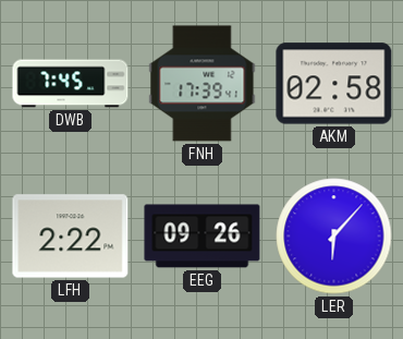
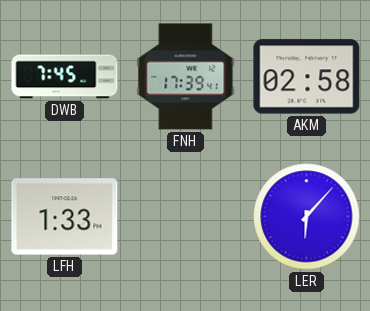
LFH: 2:22 -> 1:33
EEG: 09:26 -> none
